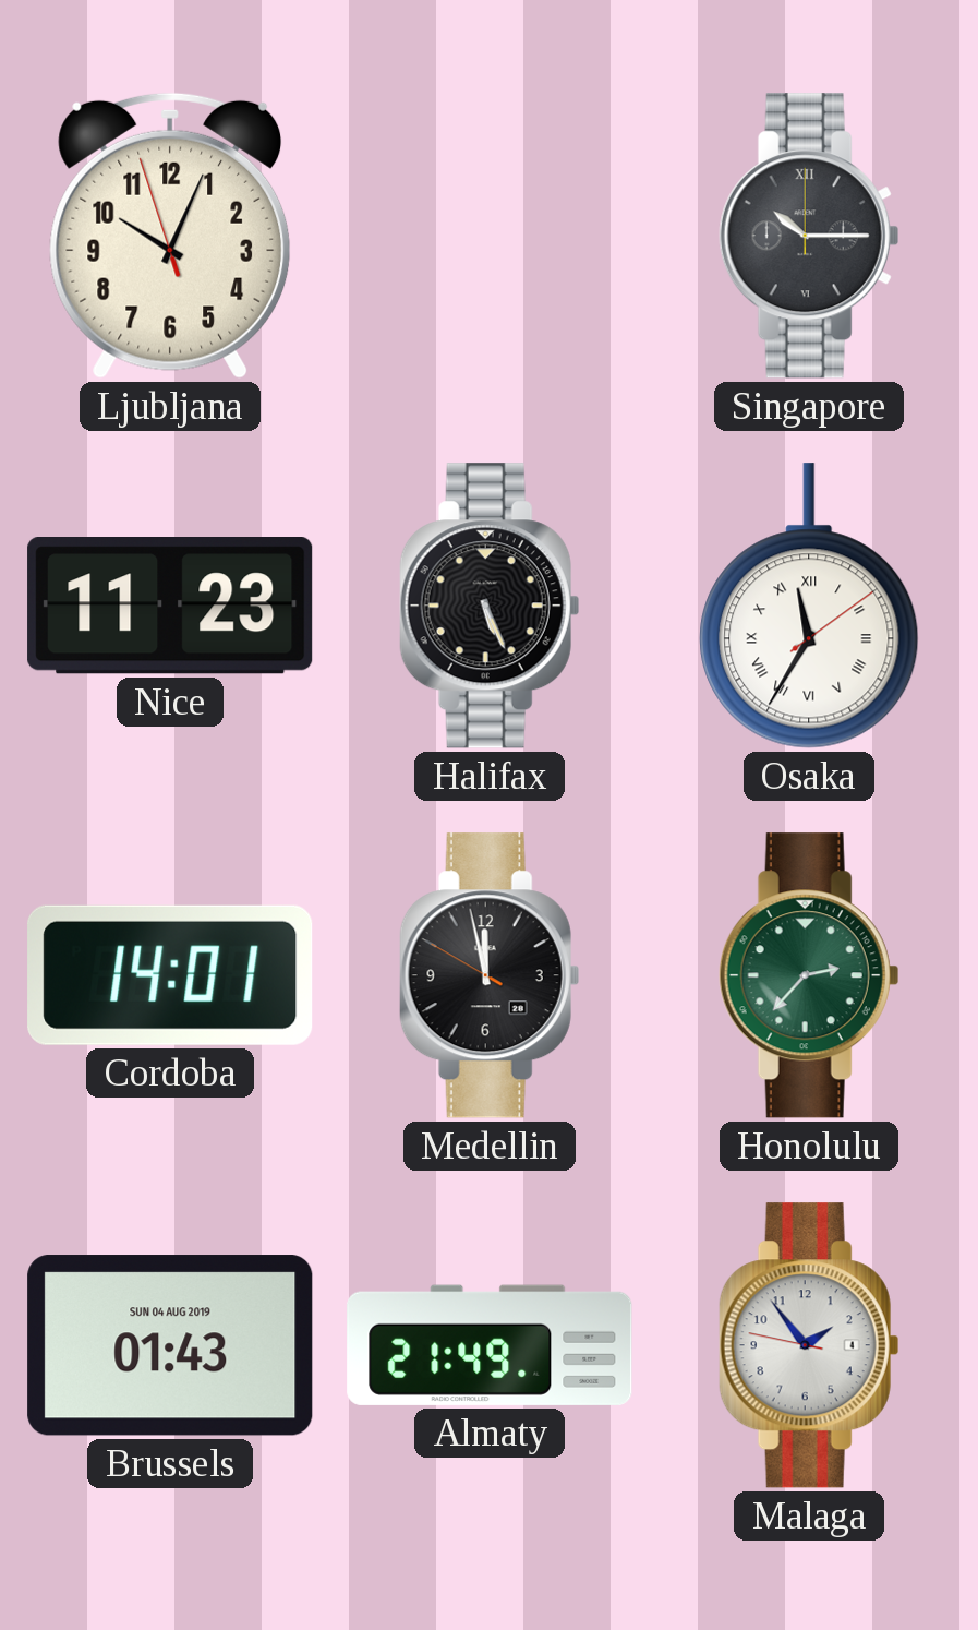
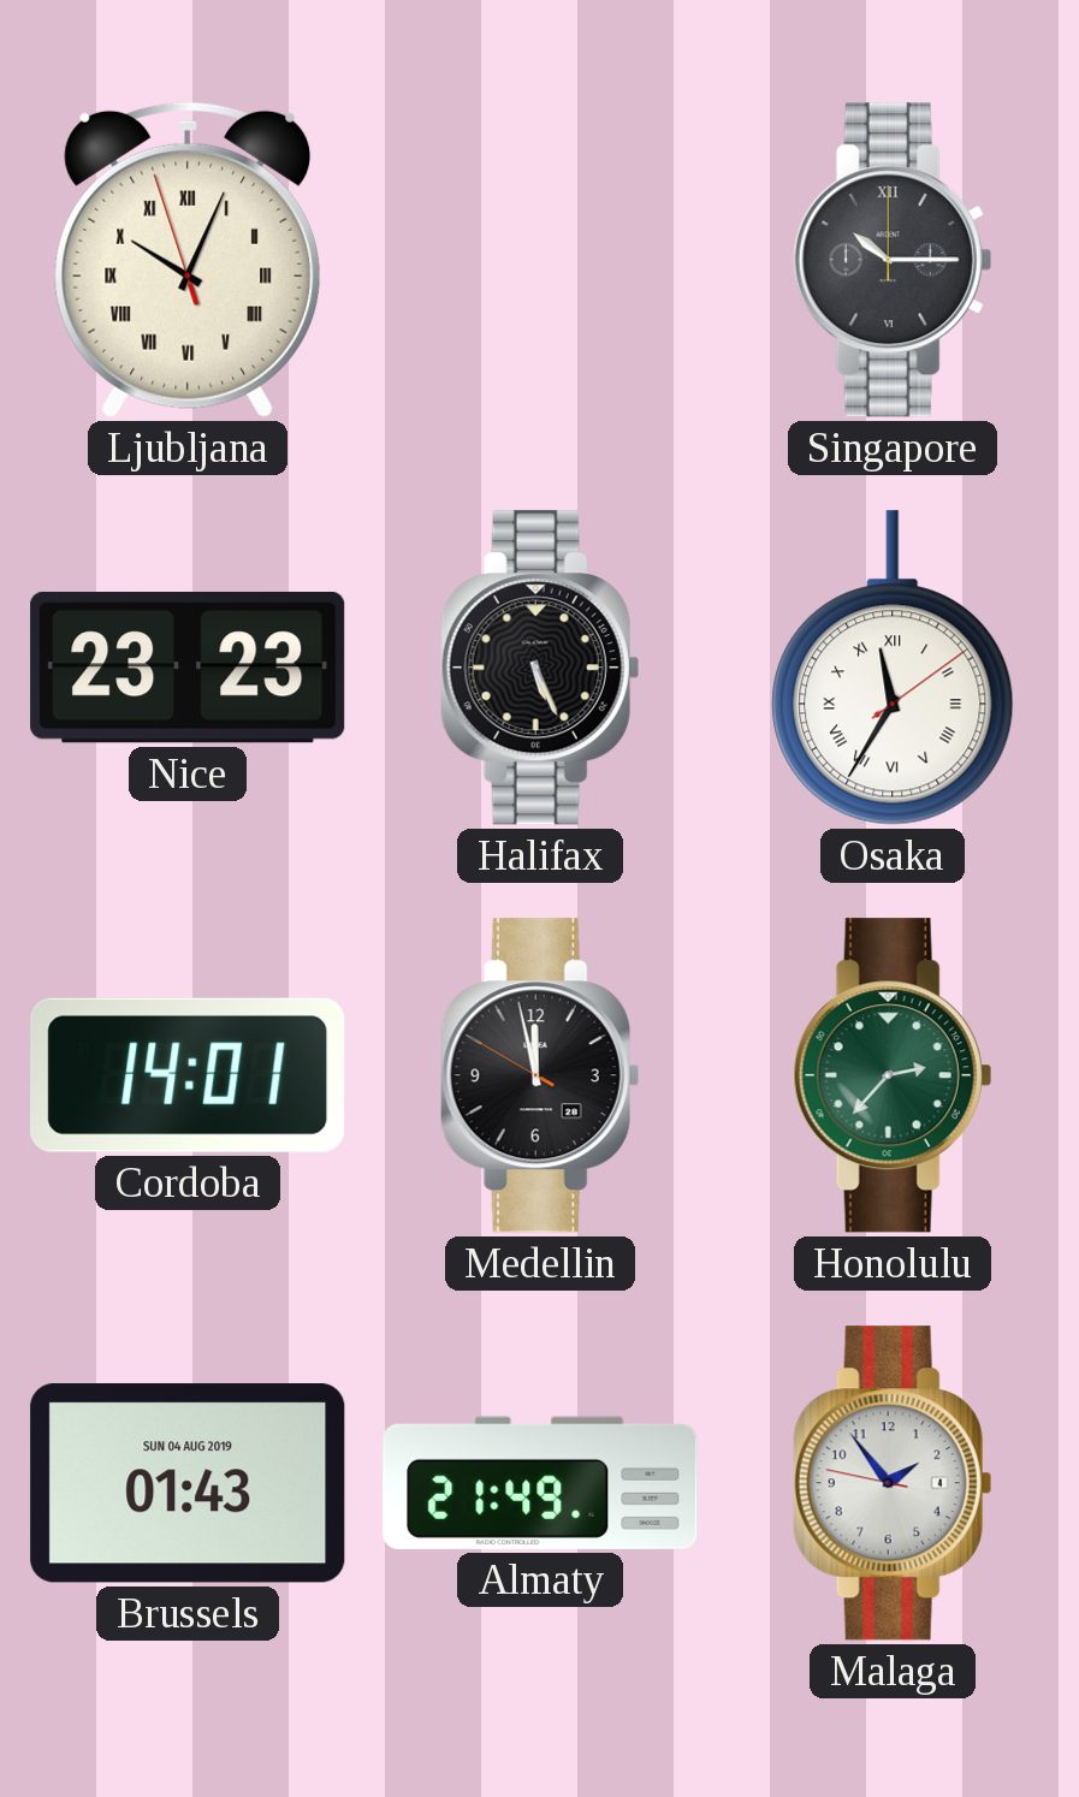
Ljubljana numerals: Arabic -> Roman
Nice: 11:23 -> 23:23
